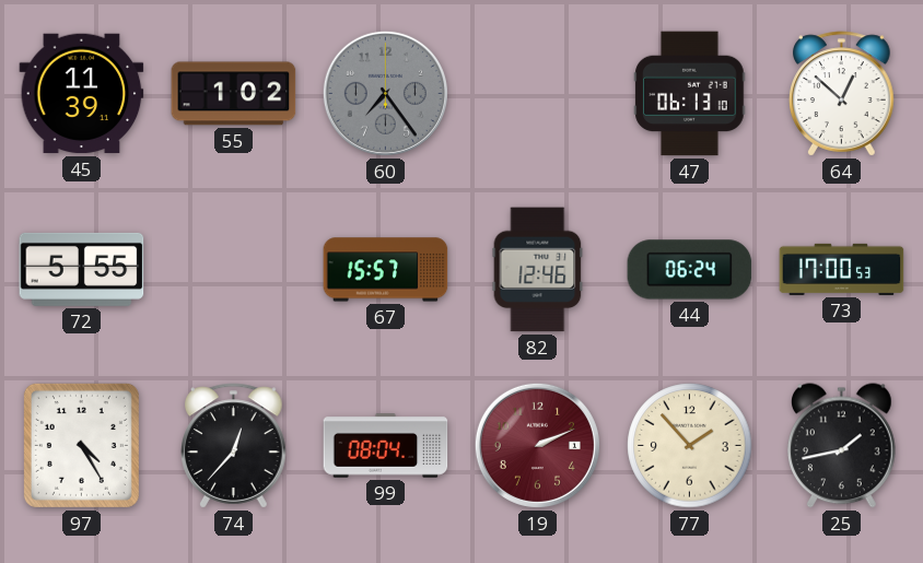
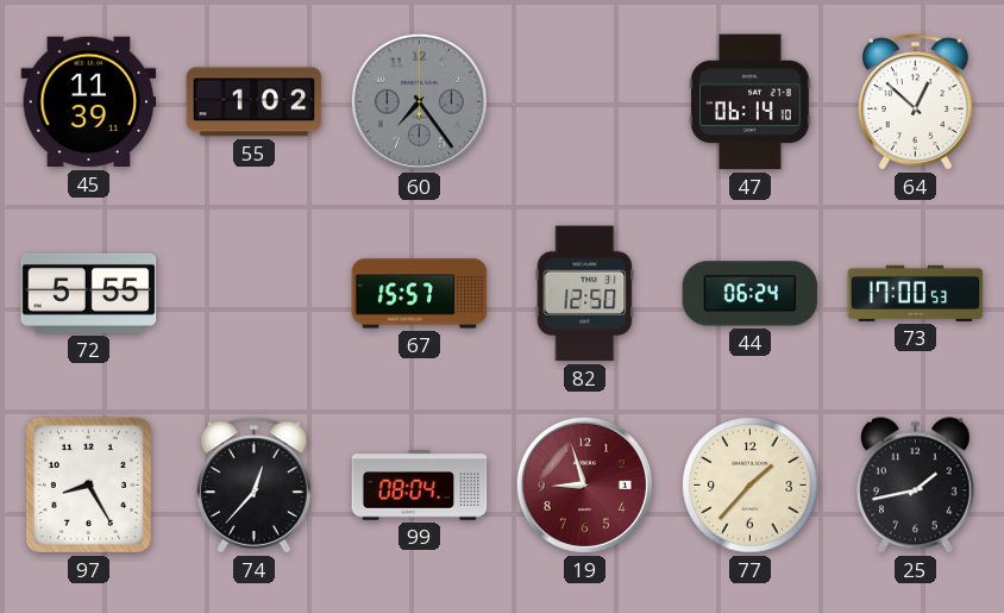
47: 06:13 -> 06:14
82: 12:46 -> 12:50
97: 4:25 -> 8:25
19: 2:11 -> 8:57
77: 1:53 -> 1:37
